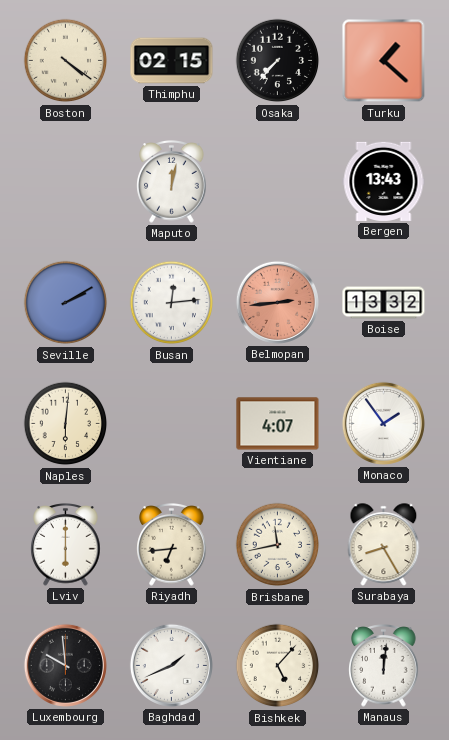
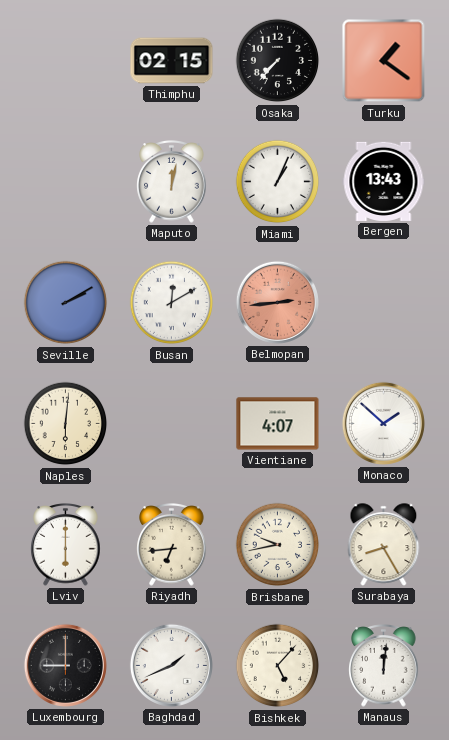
Boston: 4:21 -> none
Turku: 1:22 -> 1:21
Miami: none -> 1:04
Busan: 12:14 -> 12:10
Boise: 13:32 -> none
Monaco: 1:54 -> 1:52
Brisbane: 11:43 -> 9:43
Luxembourg: 9:59 -> 9:00
